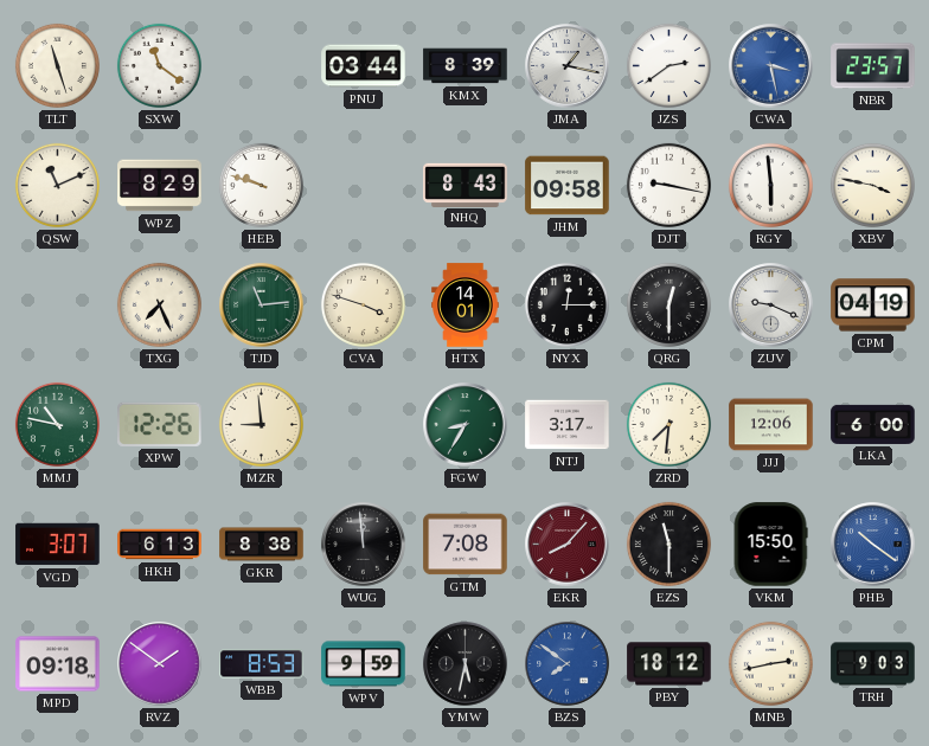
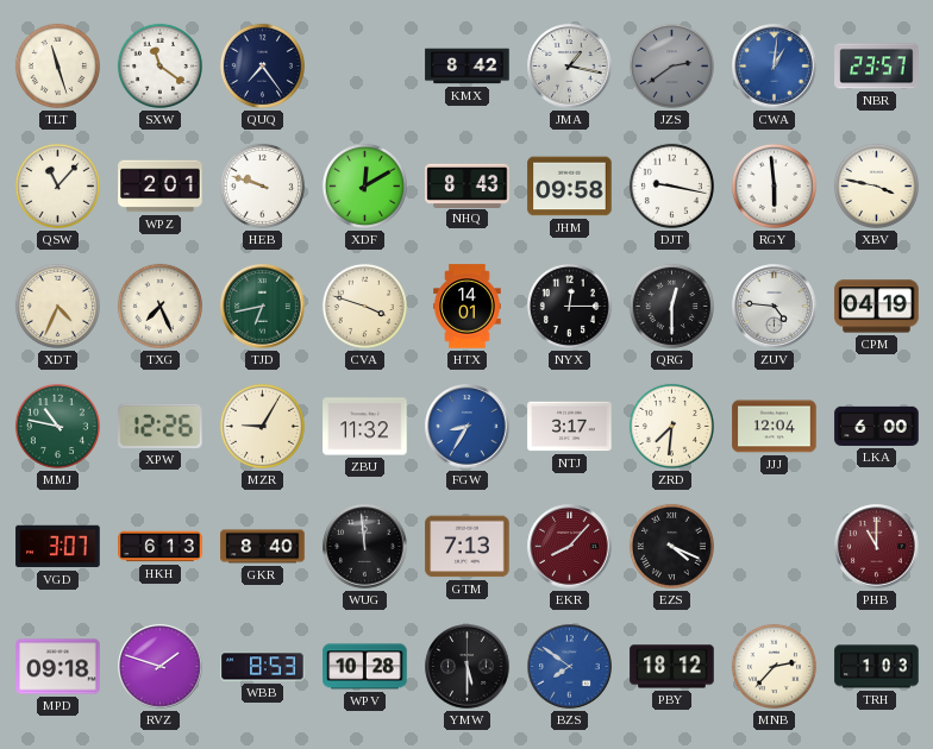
QUQ: none -> 7:24
PNU: 03:44 -> none
KMX: 8:39 -> 8:42
JZS dial: white -> grey
CWA: 3:28 -> 1:01
QSW: 11:11 -> 11:07
WPZ: 8:29 -> 2:01
XDF: none -> 12:10
XDT: none -> 4:34
TJD: 11:14 -> 6:43
ZUV: 9:19 -> 4:46
MZR: 8:59 -> 9:05
ZBU: none -> 11:32
FGW dial: green -> blue
JJJ: 12:06 -> 12:04
GKR: 8:38 -> 8:40
GTM: 7:08 -> 7:13
EZS: 11:30 -> 4:19
VKM: 15:50 -> none
PHB: 10:21 -> 11:00
PHB dial: blue -> burgundy
RVZ: 1:51 -> 1:48
WPV: 9:59 -> 10:28
YMW: 5:32 -> 5:30
MNB: 2:43 -> 2:37
TRH: 9:03 -> 1:03
